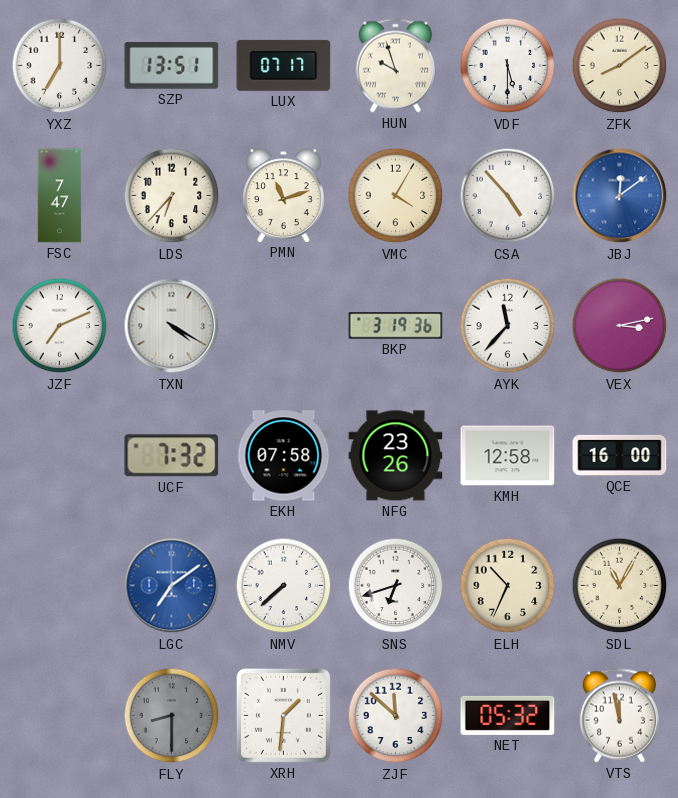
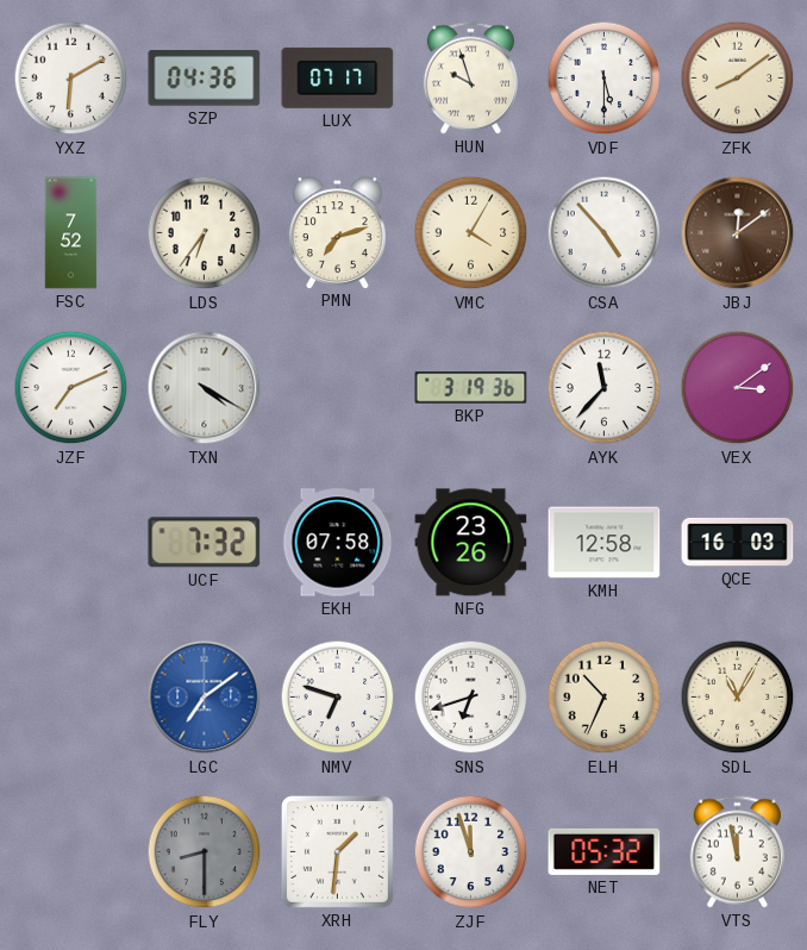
YXZ: 7:00 -> 6:10
SZP: 13:51 -> 04:36
FSC: 7:47 -> 7:52
LDS: 6:37 -> 6:36
PMN: 11:12 -> 7:12
JBJ dial: blue -> brown
VEX: 3:13 -> 3:09
QCE: 16:00 -> 16:03
NMV: 7:38 -> 6:48
ZJF: 11:52 -> 11:57
